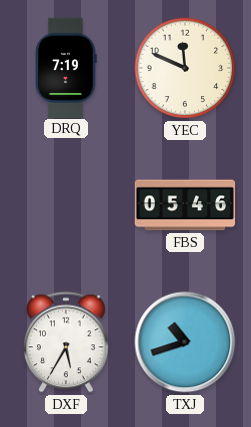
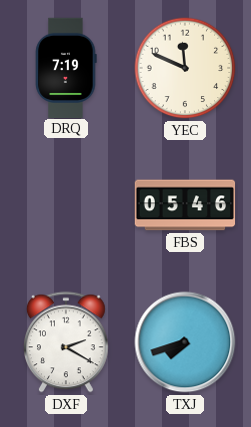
DXF: 5:35 -> 2:20
TXJ: 10:42 -> 7:42
